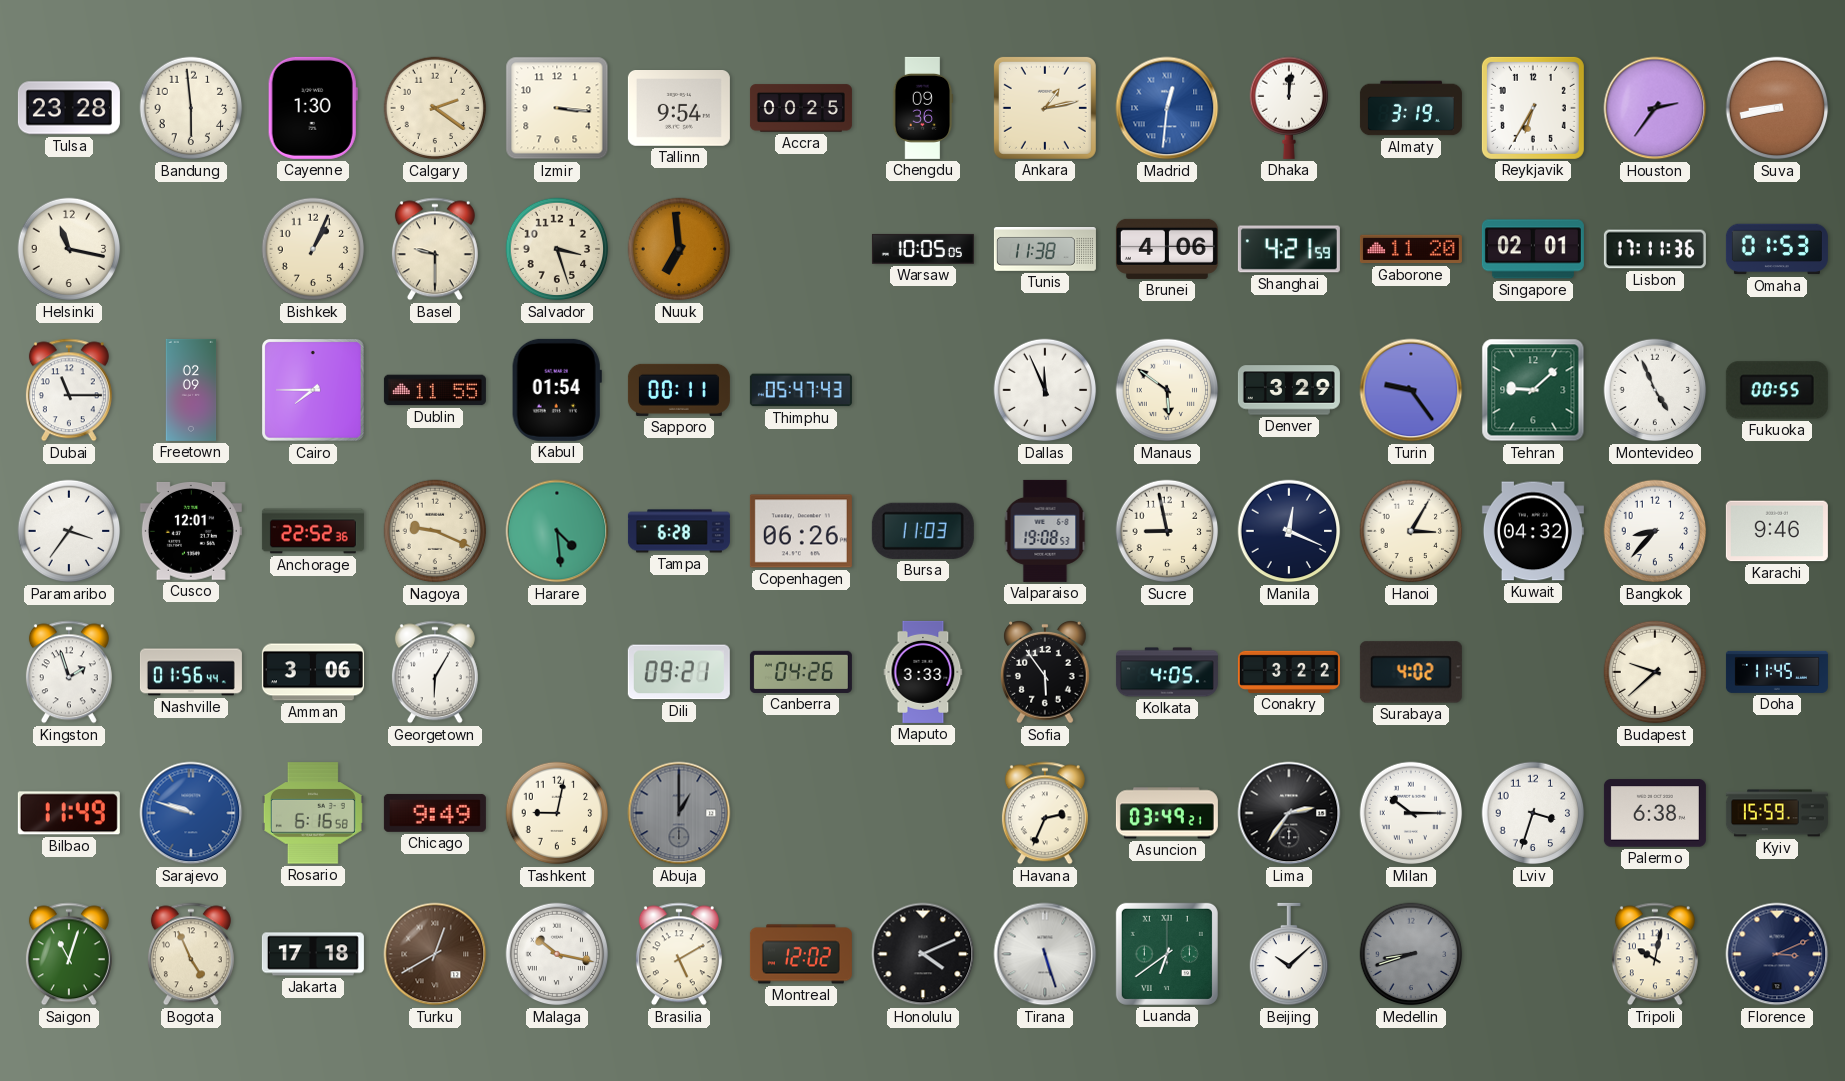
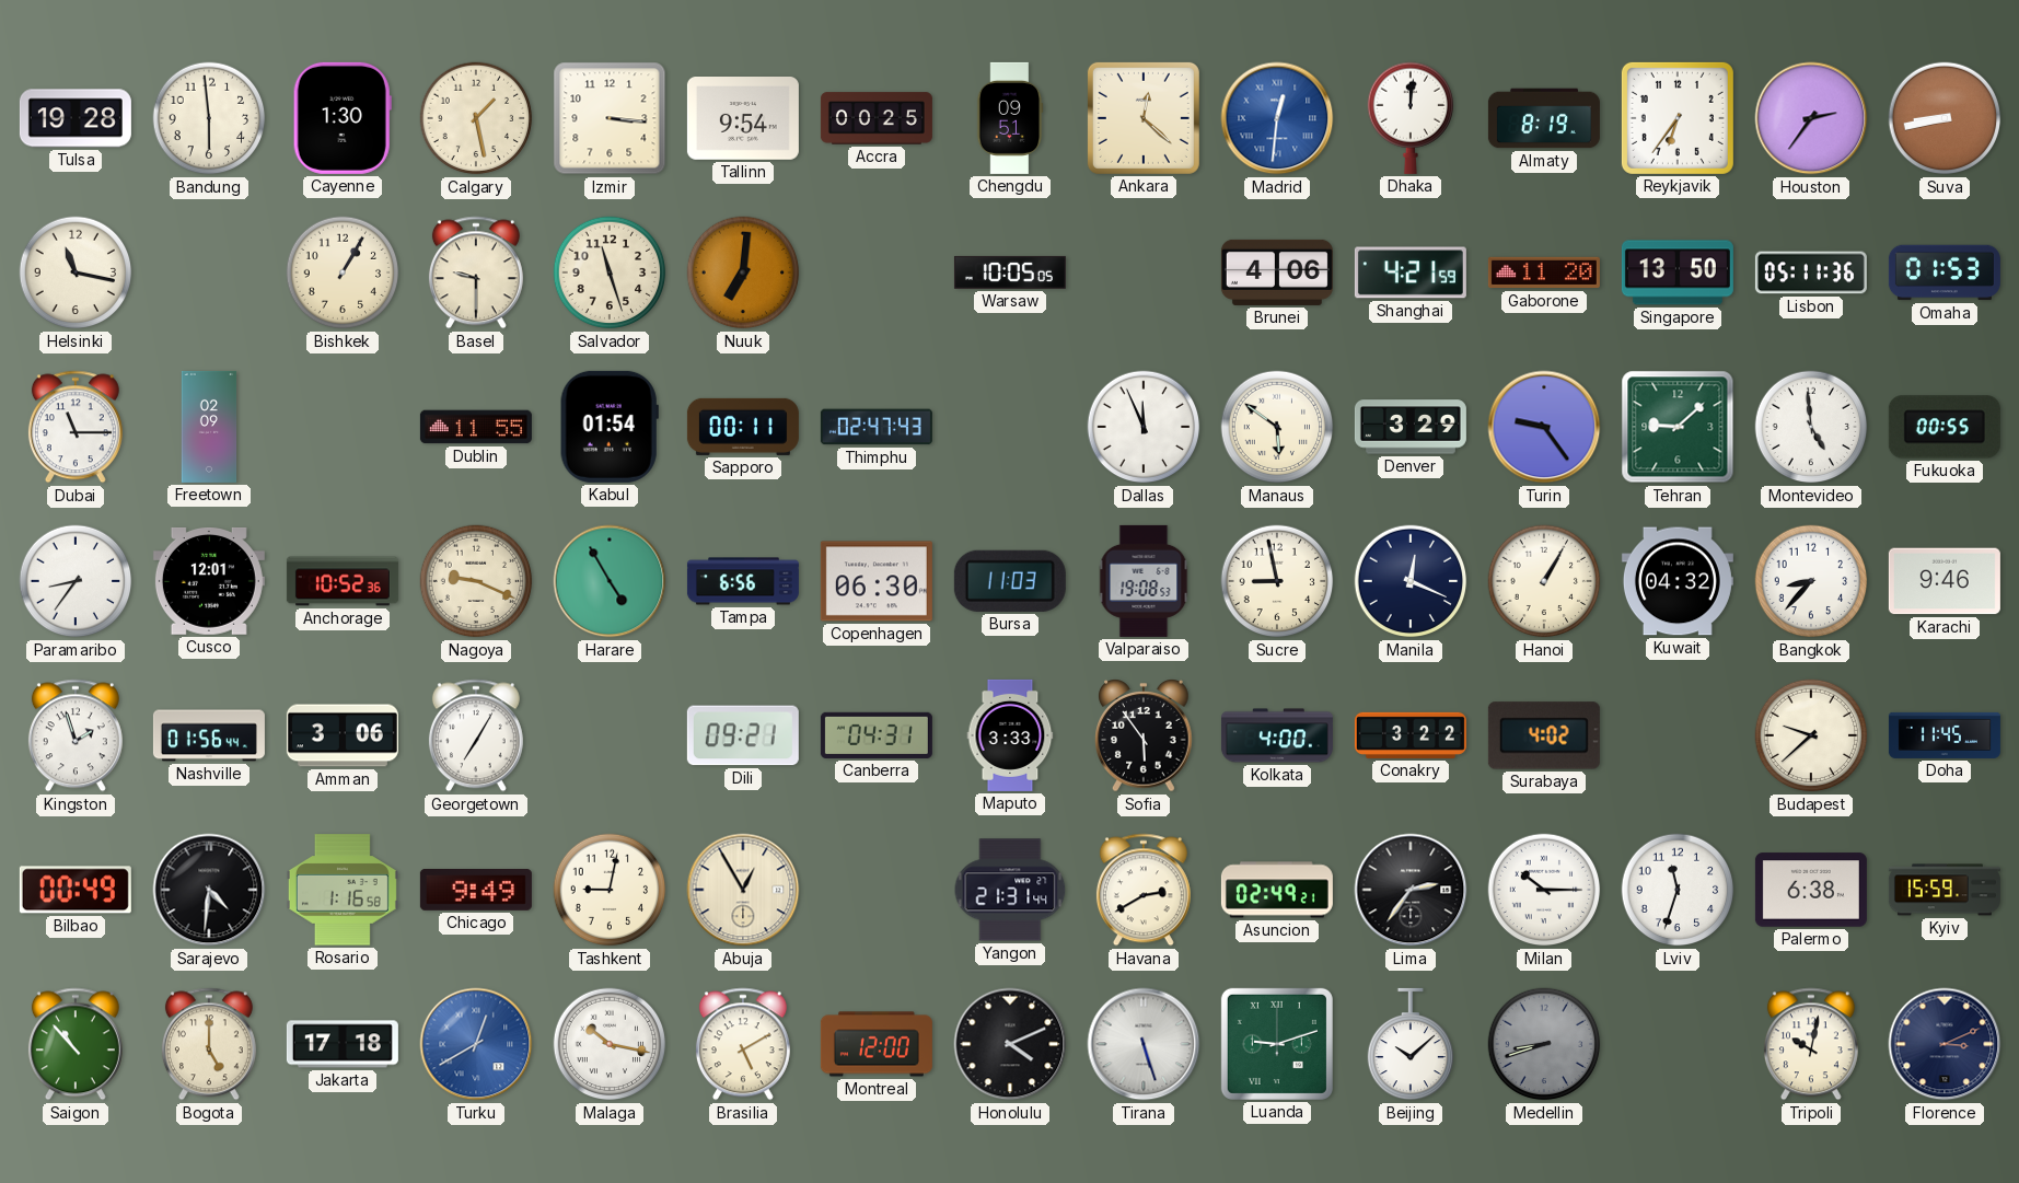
Tulsa: 23:28 -> 19:28
Calgary: 2:21 -> 1:28
Chengdu: 09:36 -> 09:51
Ankara: 1:13 -> 12:22
Almaty: 3:19 -> 8:19
Reykjavik: 6:35 -> 6:36
Bishkek: 1:04 -> 1:05
Salvador: 3:27 -> 11:27
Nuuk: 6:59 -> 7:01
Tunis: 11:38 -> none
Singapore: 02:01 -> 13:50
Lisbon: 17:11 -> 05:11
Cairo: 7:45 -> none
Thimphu: 05:47 -> 02:47
Montevideo: 4:56 -> 4:59
Paramaribo: 3:36 -> 8:36
Anchorage: 22:52 -> 10:52
Harare: 4:29 -> 4:55
Tampa: 6:28 -> 6:56
Copenhagen: 06:26 -> 06:30
Hanoi: 3:05 -> 1:05
Georgetown: 6:05 -> 7:05
Canberra: 04:26 -> 04:31
Kolkata: 4:05 -> 4:00
Bilbao: 11:49 -> 00:49
Sarajevo: 9:48 -> 4:31
Sarajevo dial: blue -> black
Rosario: 6:16 -> 1:16
Abuja: 1:00 -> 12:55
Abuja dial: grey -> cream
Yangon: none -> 21:31
Havana: 2:34 -> 2:40
Asuncion: 03:49 -> 02:49
Lviv: 3:33 -> 11:33
Saigon: 11:03 -> 10:53
Bogota: 4:56 -> 5:00
Turku dial: brown -> blue
Montreal: 12:02 -> 12:00
Luanda: 6:39 -> 9:12
